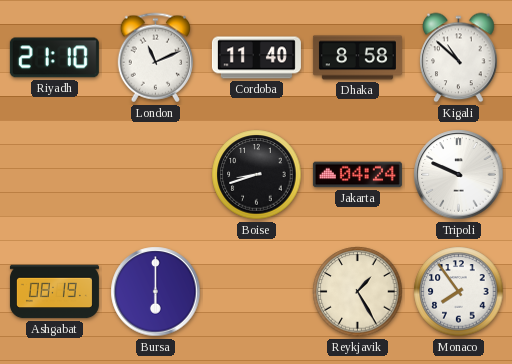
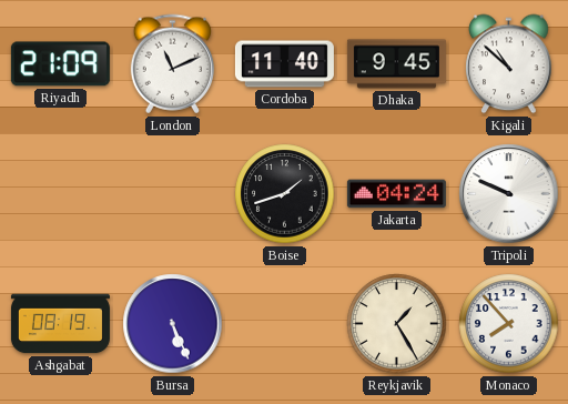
Riyadh: 21:10 -> 21:09
Dhaka: 8:58 -> 9:45
Boise: 8:42 -> 1:42
Bursa: 6:00 -> 5:26
Monaco: 7:54 -> 7:53
